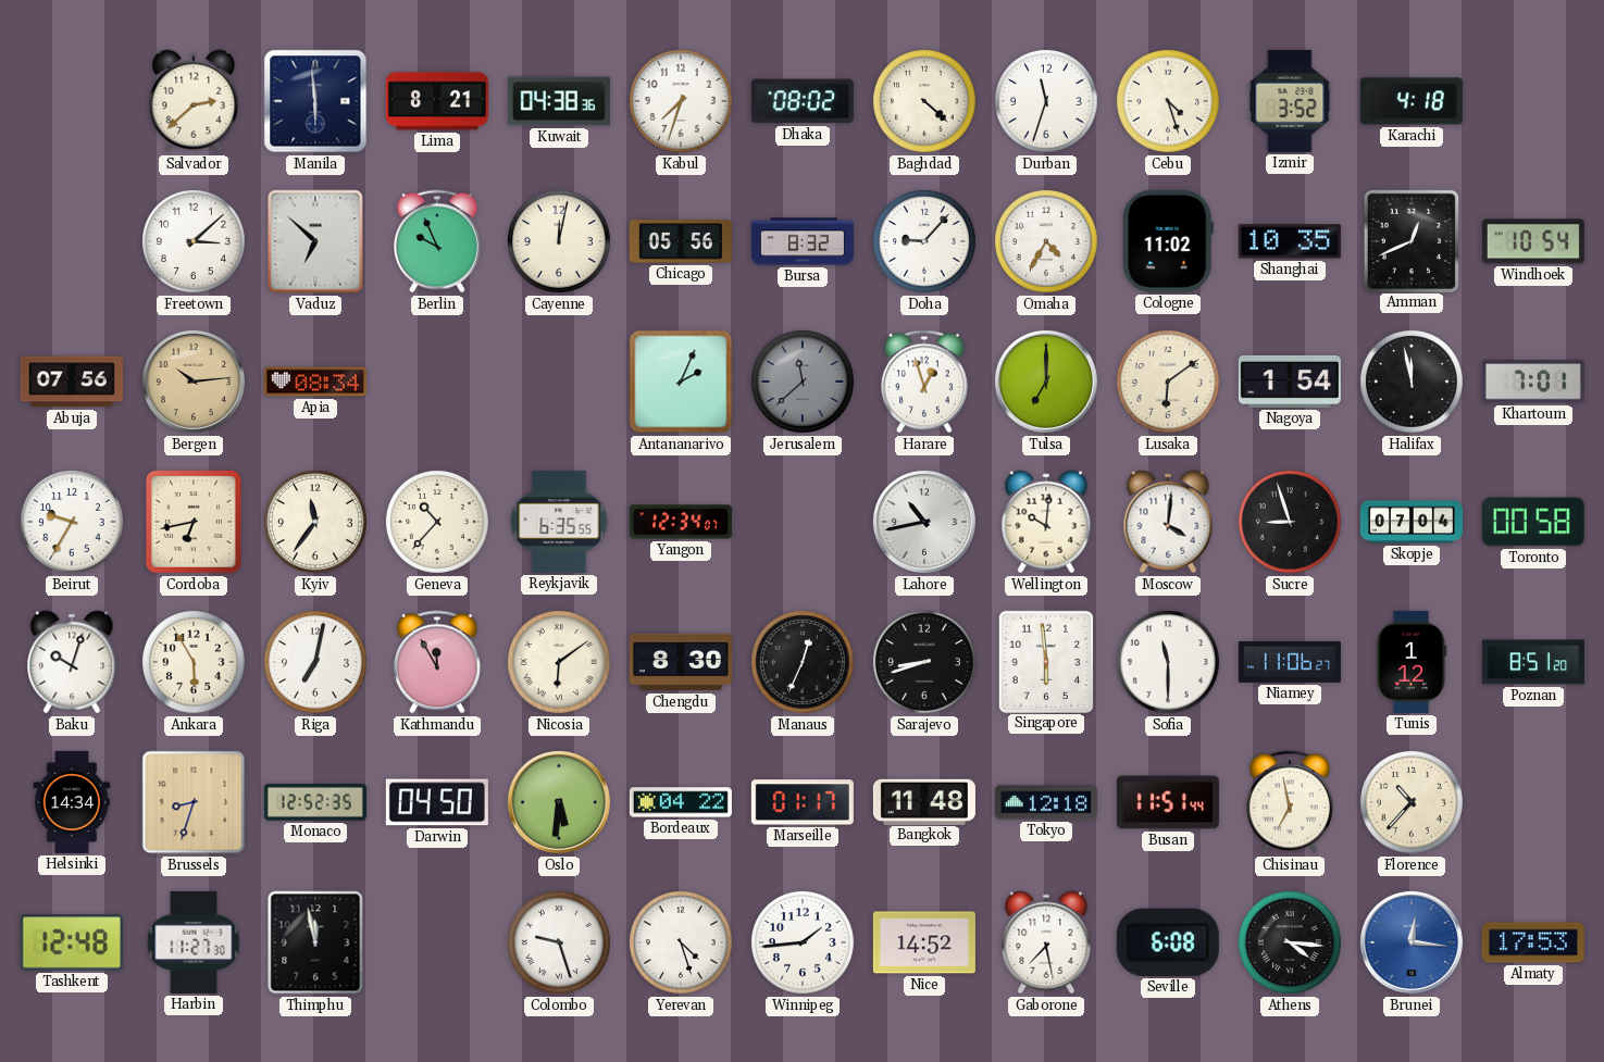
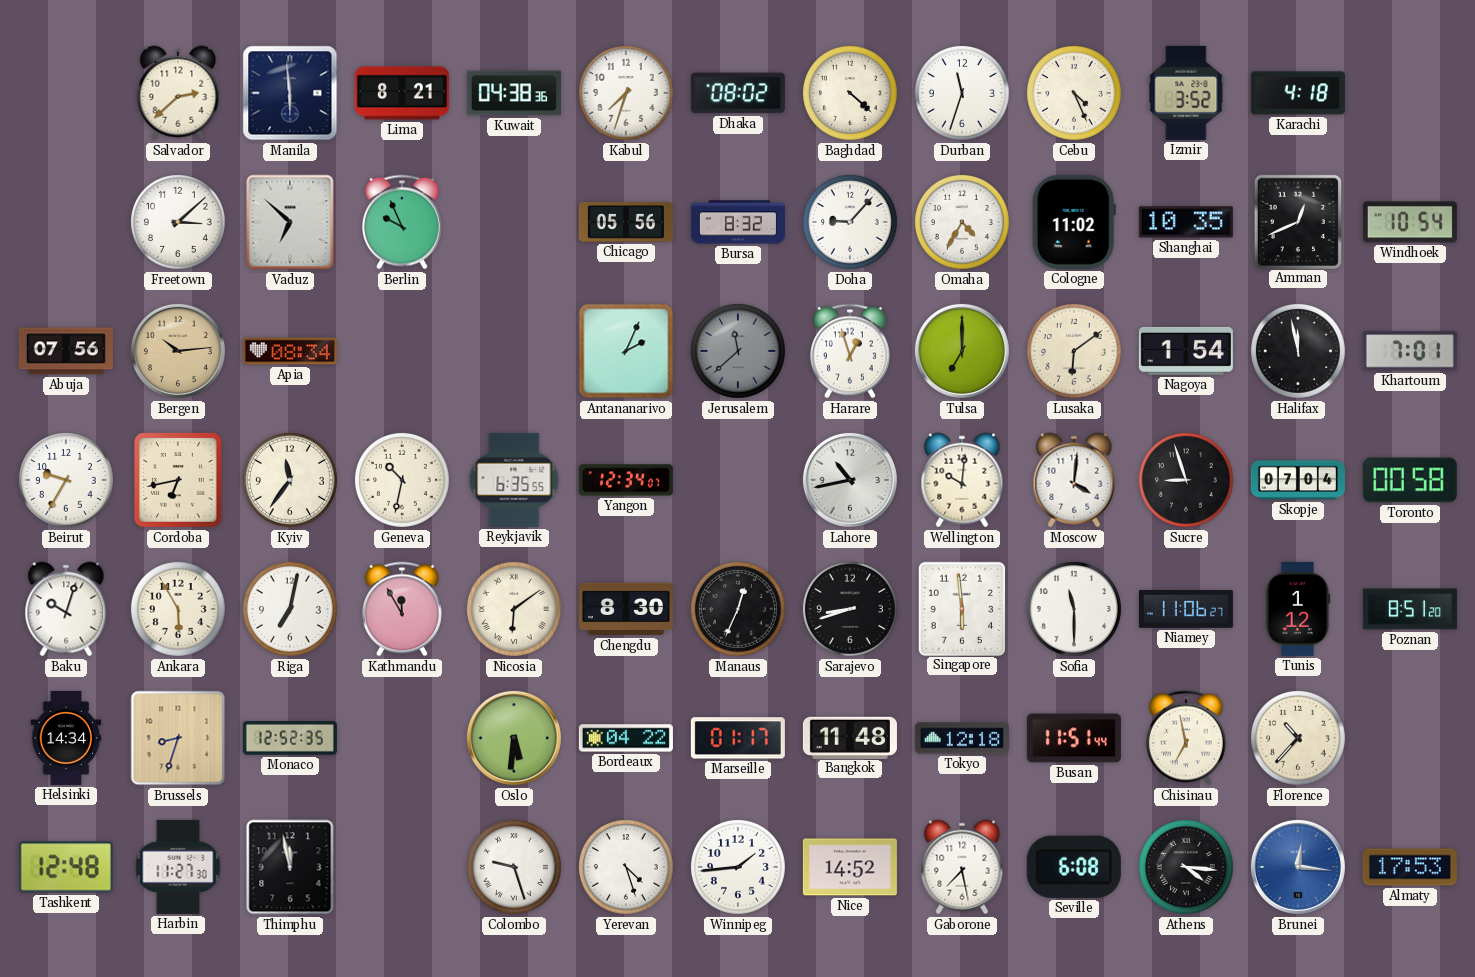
Cebu: 4:27 -> 4:26
Cayenne: 12:02 -> none
Geneva: 10:37 -> 10:32
Darwin: 04:50 -> none
